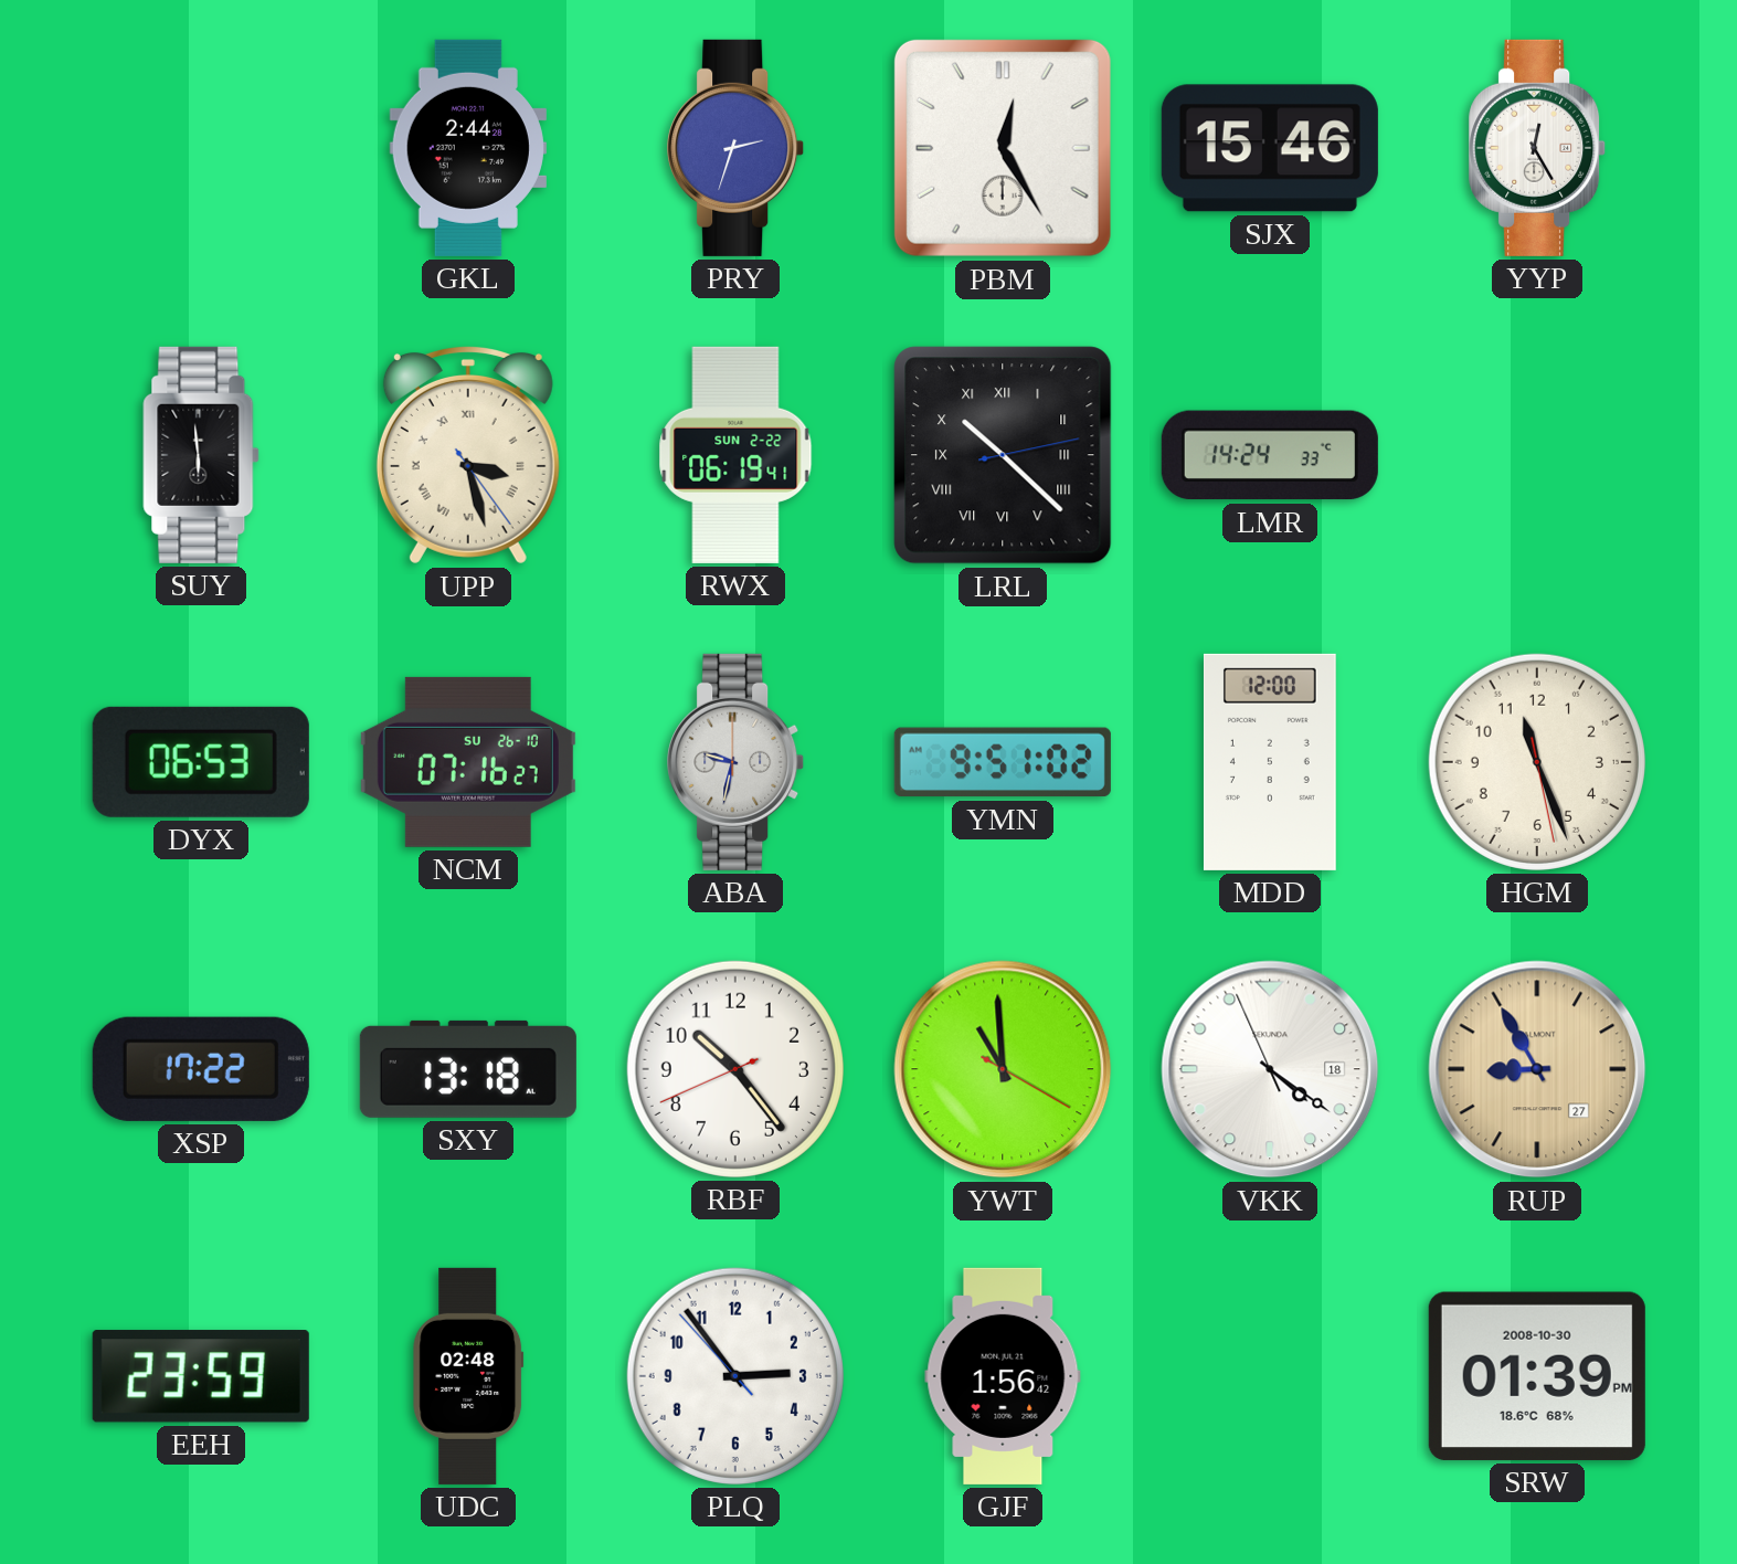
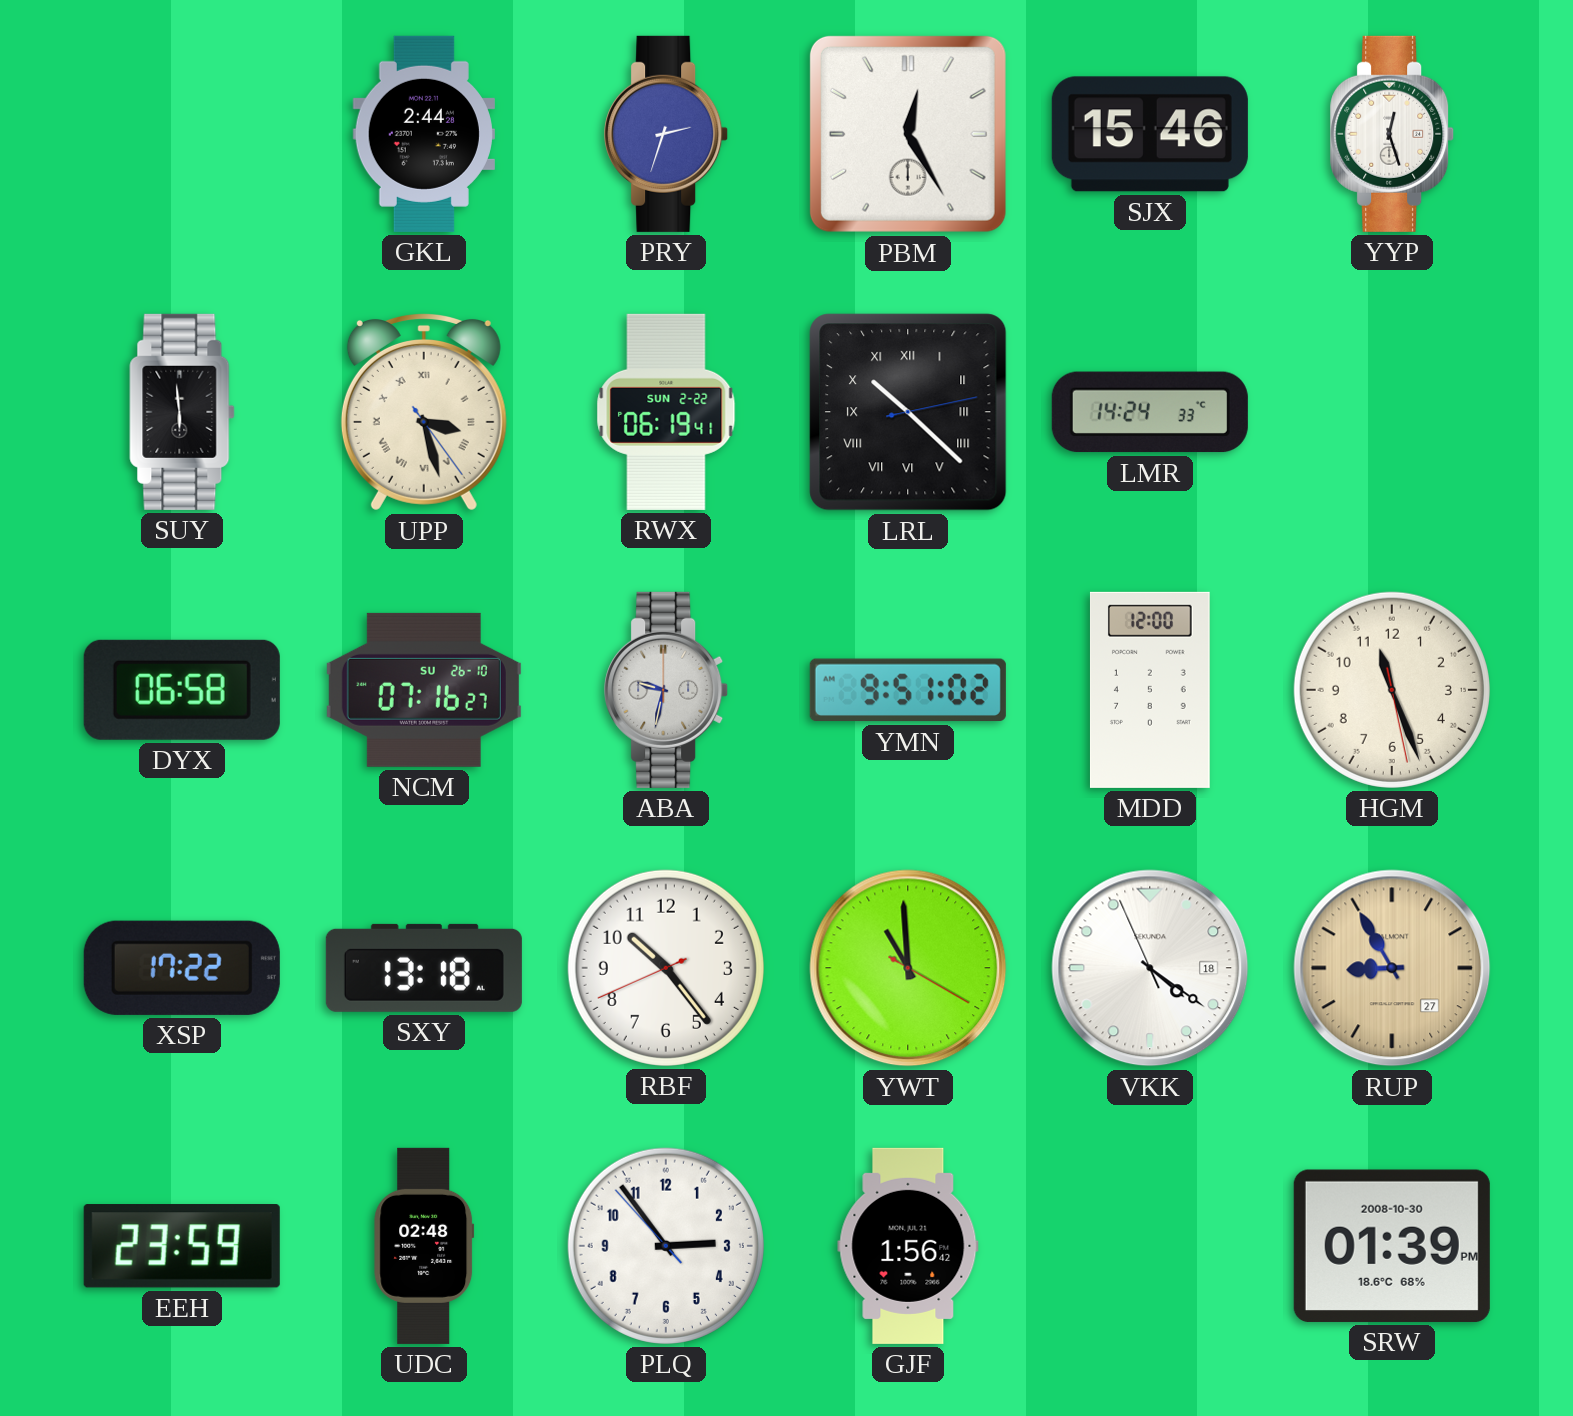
YYP: 12:25 -> 12:27
DYX: 06:53 -> 06:58
